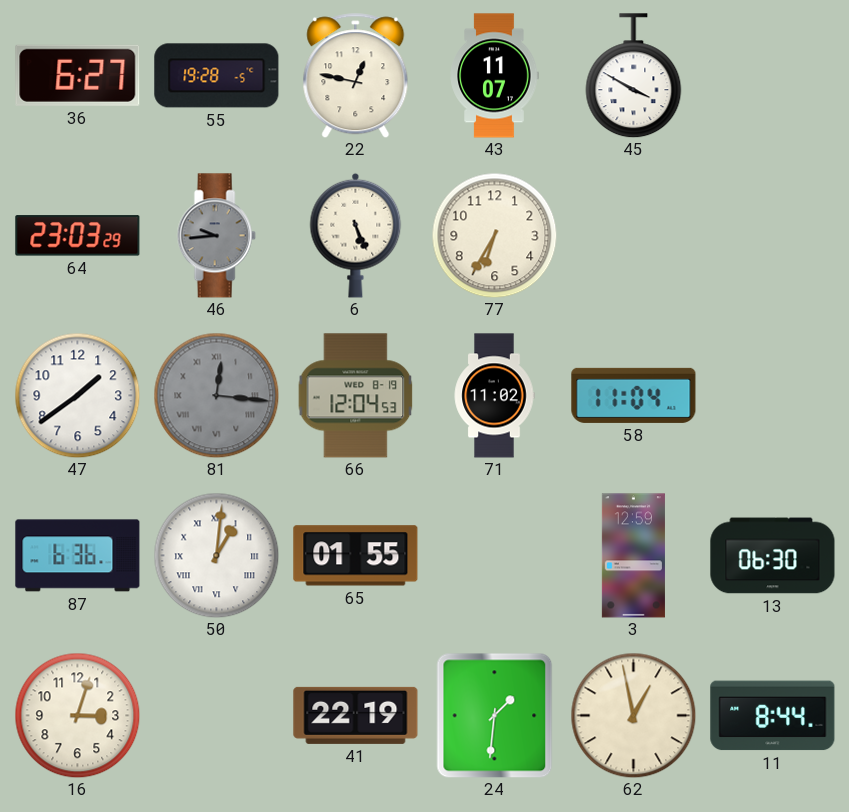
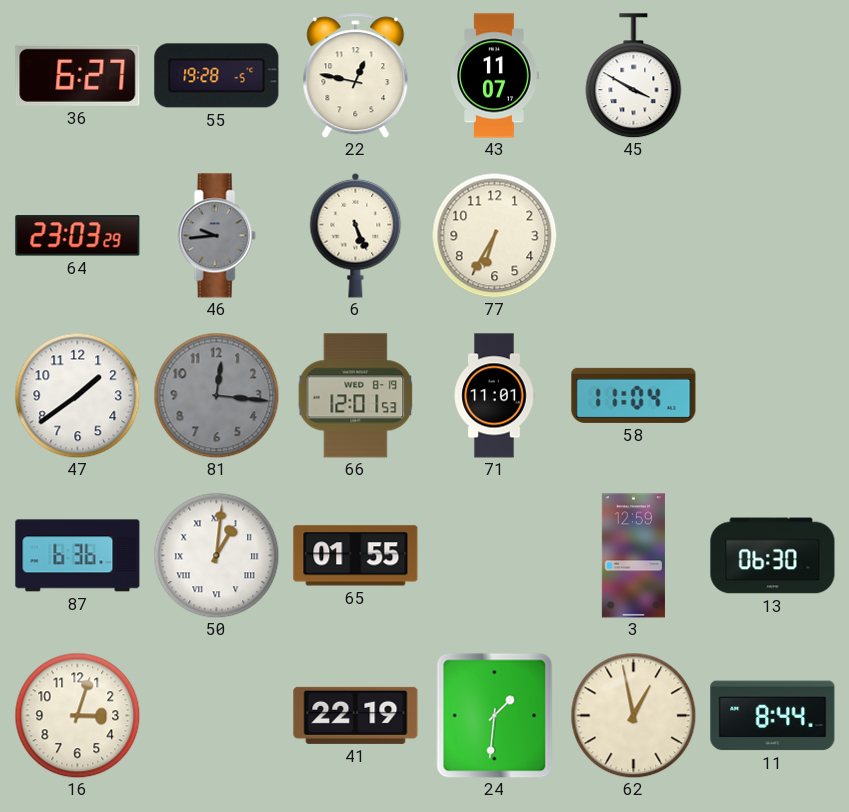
81 numerals: Roman -> Arabic
66: 12:04 -> 12:01
71: 11:02 -> 11:01
